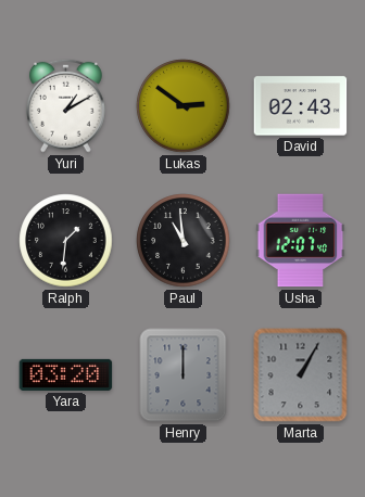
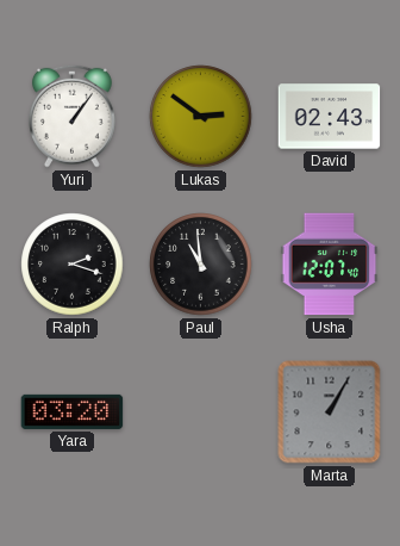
Yuri: 1:10 -> 1:06
Ralph: 1:31 -> 2:18
Henry: 12:00 -> none
